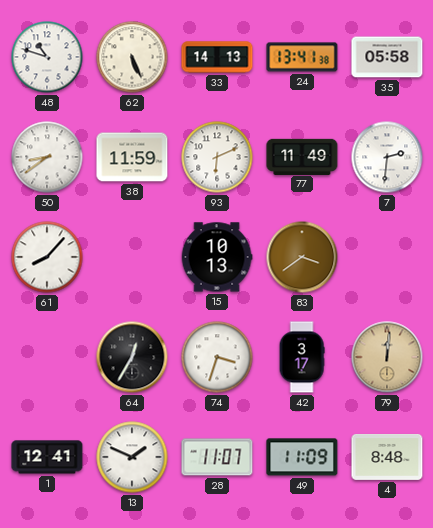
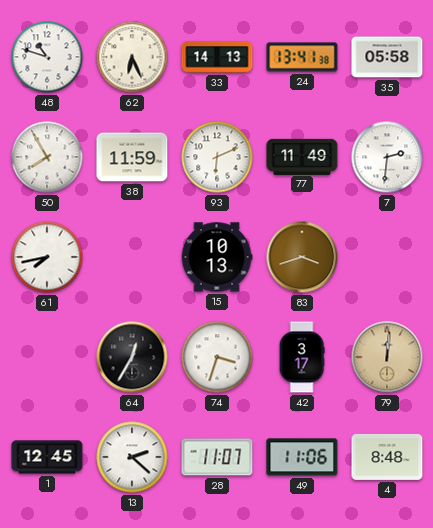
62: 5:26 -> 6:26
50: 8:39 -> 7:55
61: 8:07 -> 7:43
83: 3:39 -> 3:42
1: 12:41 -> 12:45
13: 1:49 -> 2:22
49: 11:09 -> 11:06
